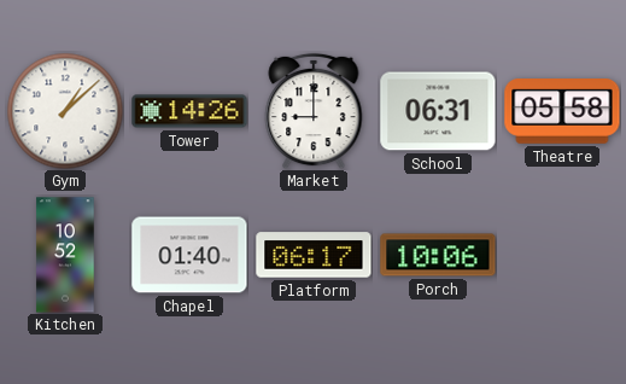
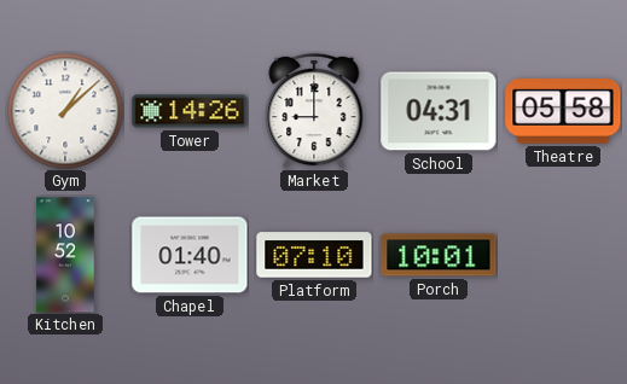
School: 06:31 -> 04:31
Platform: 06:17 -> 07:10
Porch: 10:06 -> 10:01
